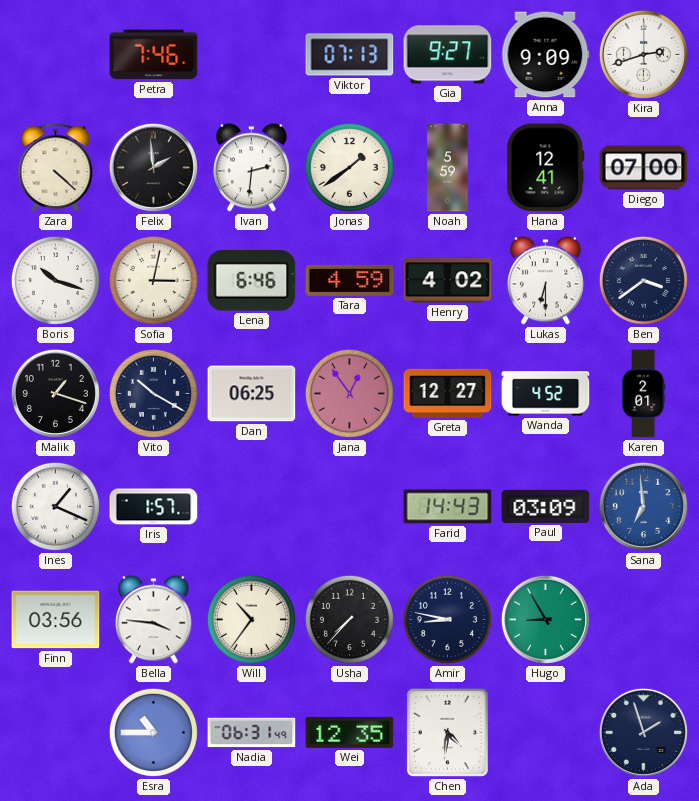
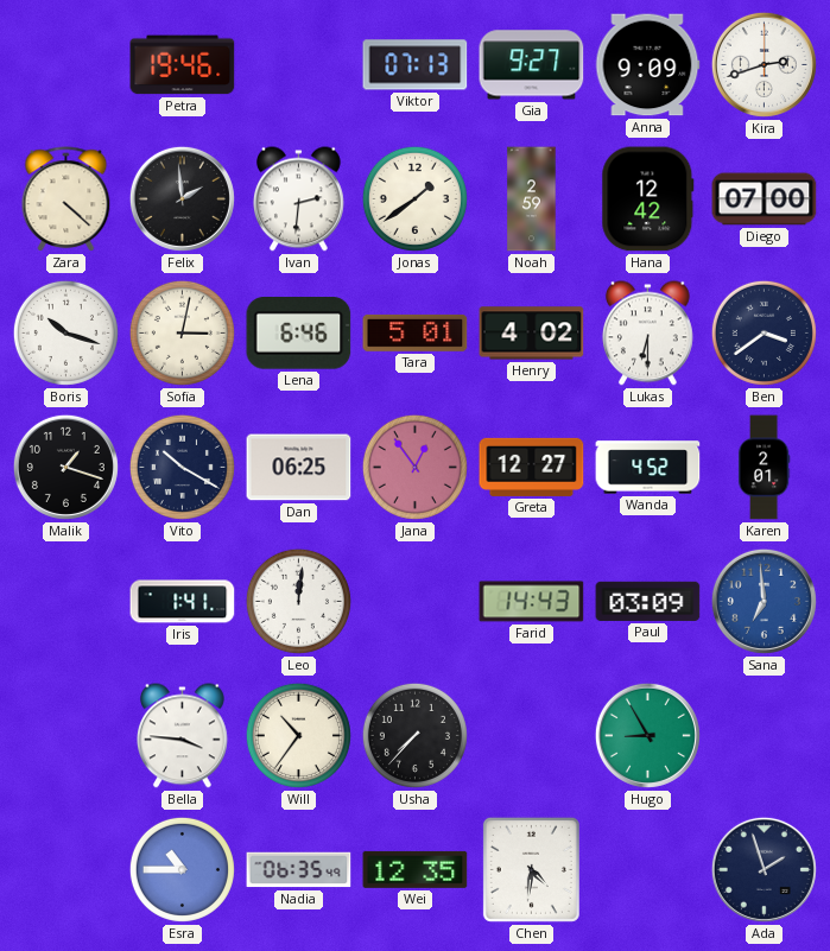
Petra: 7:46 -> 19:46
Noah: 5:59 -> 2:59
Hana: 12:41 -> 12:42
Tara: 4:59 -> 5:01
Ines: 1:19 -> none
Iris: 1:57 -> 1:41
Leo: none -> 12:01
Finn: 03:56 -> none
Amir: 8:47 -> none
Nadia: 06:31 -> 06:35
